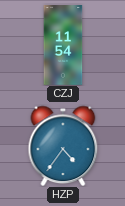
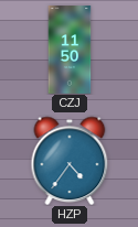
CZJ: 11:54 -> 11:50
